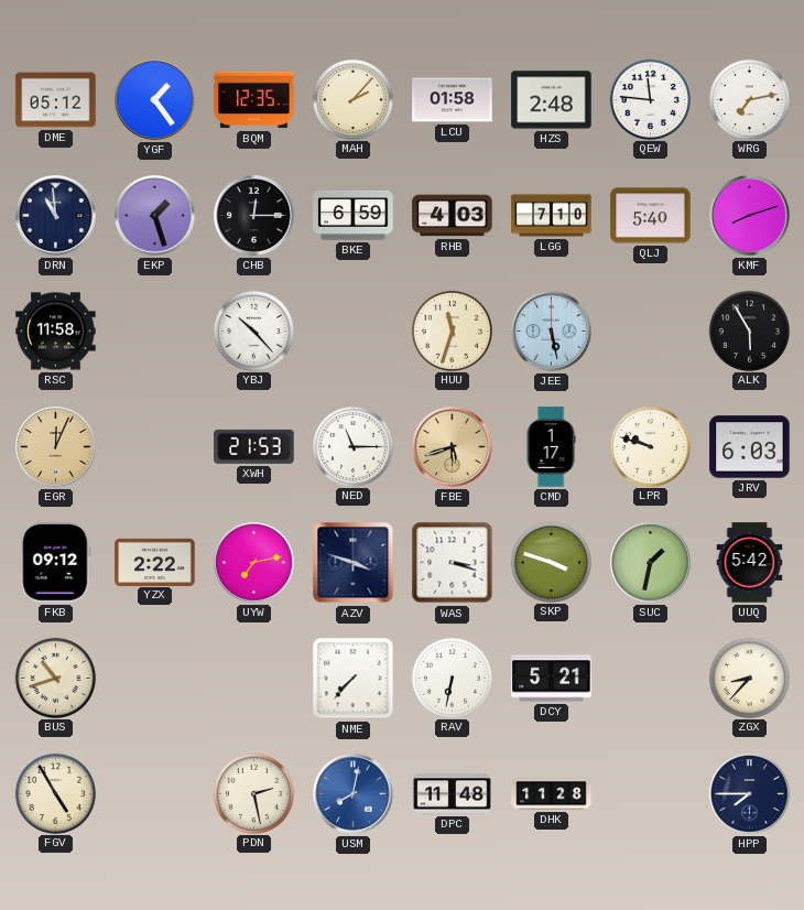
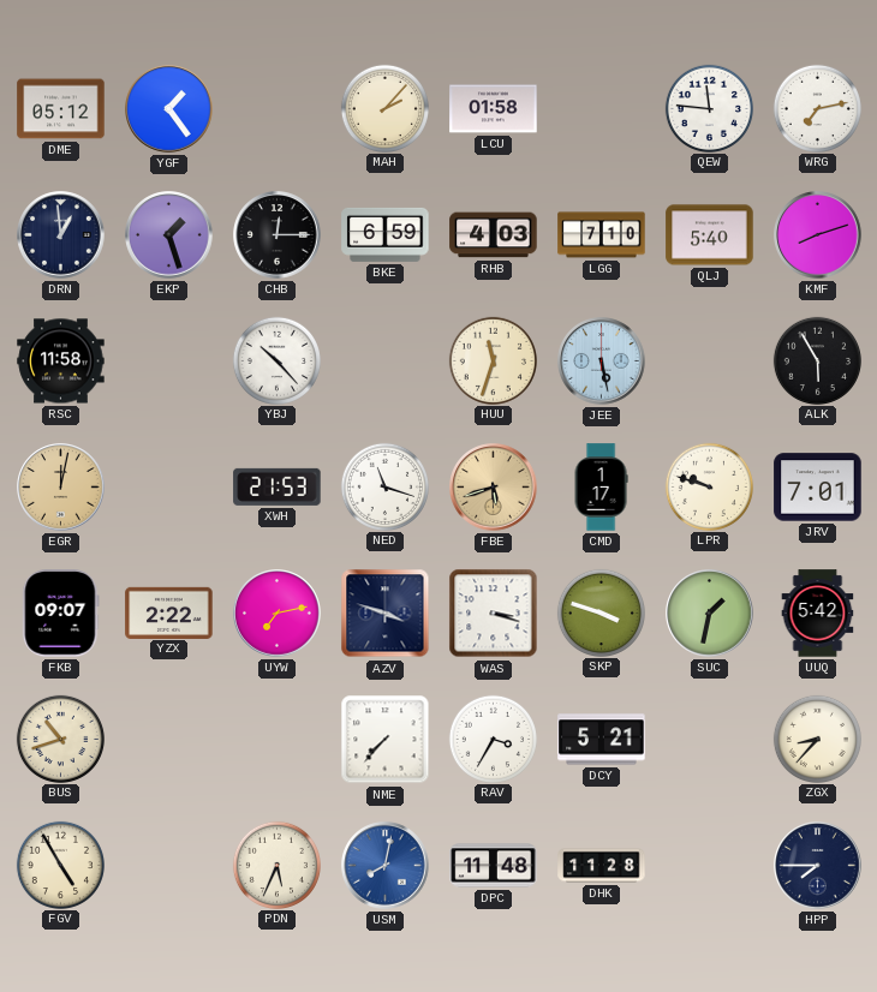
BQM: 12:35 -> none
HZS: 2:48 -> none
DRN: 10:59 -> 12:59
EGR: 12:04 -> 12:02
NED: 11:15 -> 11:18
JRV: 6:03 -> 7:01
FKB: 09:12 -> 09:07
RAV: 6:32 -> 3:35
PDN: 2:28 -> 5:34
